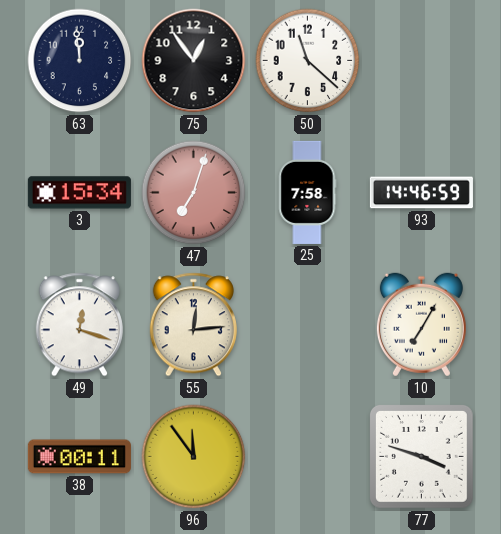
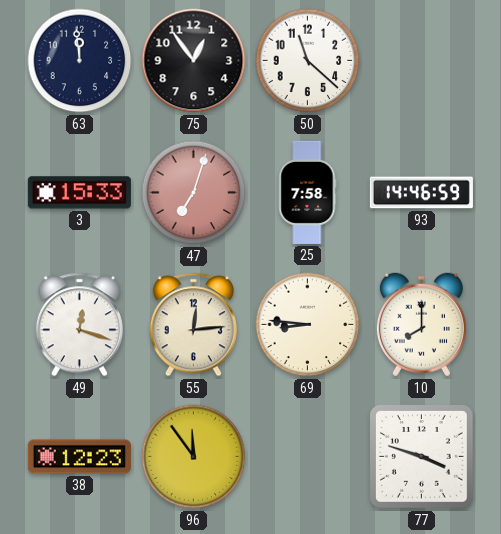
3: 15:34 -> 15:33
69: none -> 8:46
10: 7:05 -> 8:00
38: 00:11 -> 12:23
